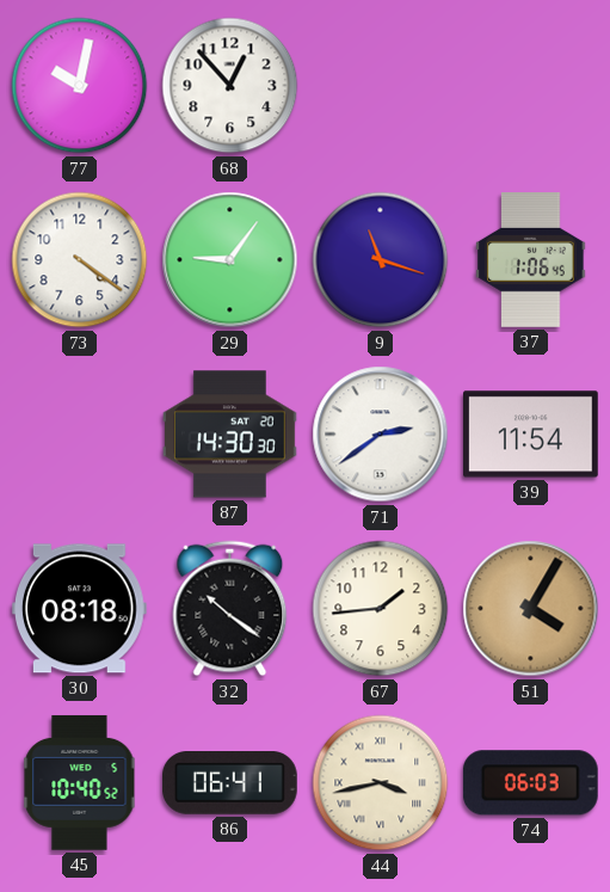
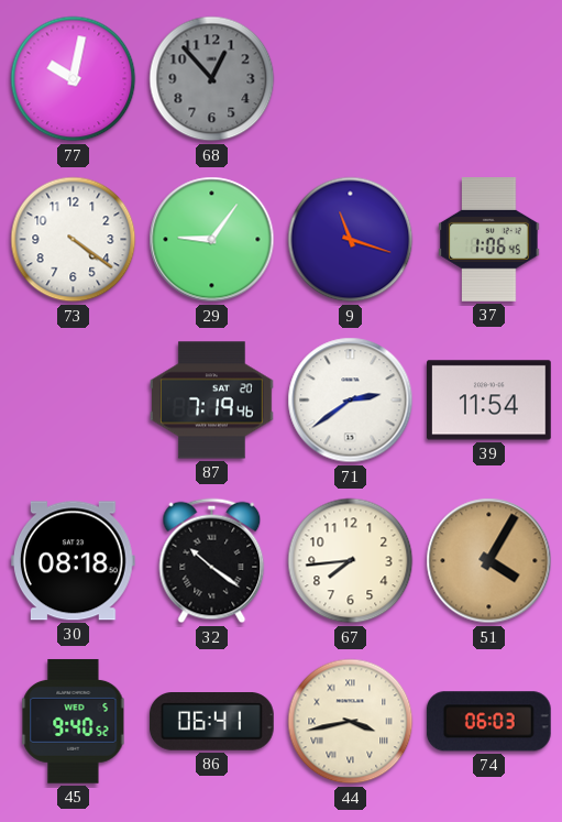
68 dial: white -> grey
87: 14:30 -> 7:19
67: 1:44 -> 7:44
45: 10:40 -> 9:40
